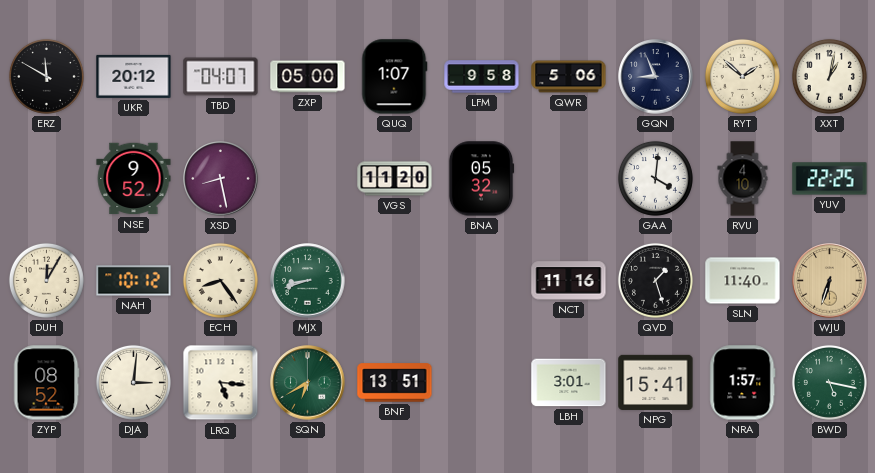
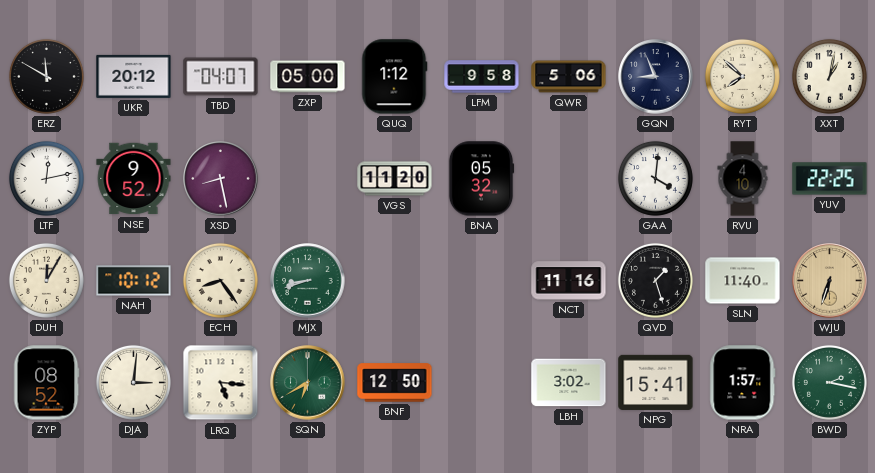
QUQ: 1:07 -> 1:12
RYT: 1:52 -> 7:52
LTF: none -> 12:13
BNF: 13:51 -> 12:50
LBH: 3:01 -> 3:02
BWD: 5:17 -> 2:17
